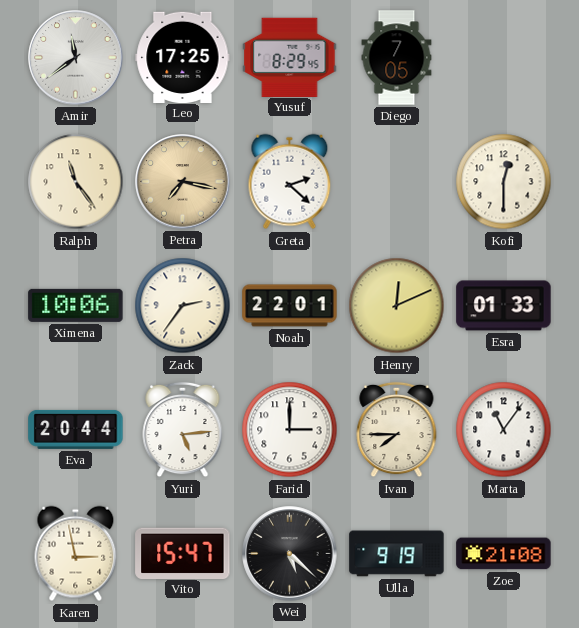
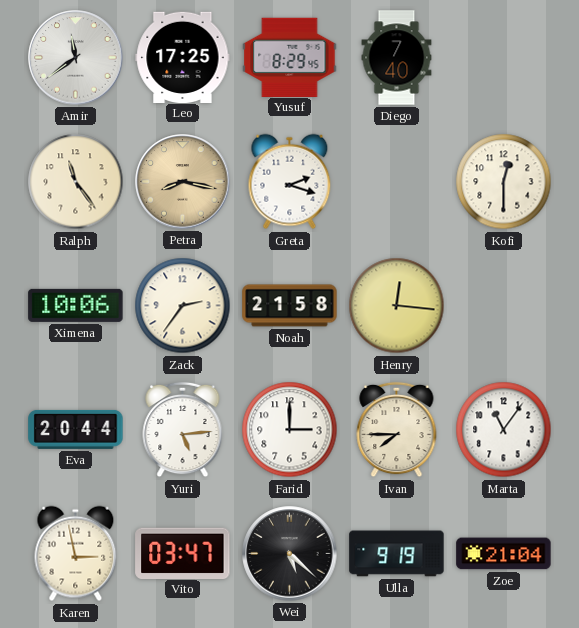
Diego: 7:05 -> 7:40
Petra: 7:17 -> 8:17
Greta: 2:22 -> 2:18
Noah: 22:01 -> 21:58
Henry: 12:11 -> 12:16
Esra: 01:33 -> none
Vito: 15:47 -> 03:47
Zoe: 21:08 -> 21:04
